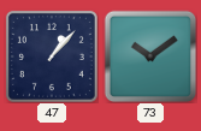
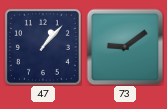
73: 10:09 -> 9:09
